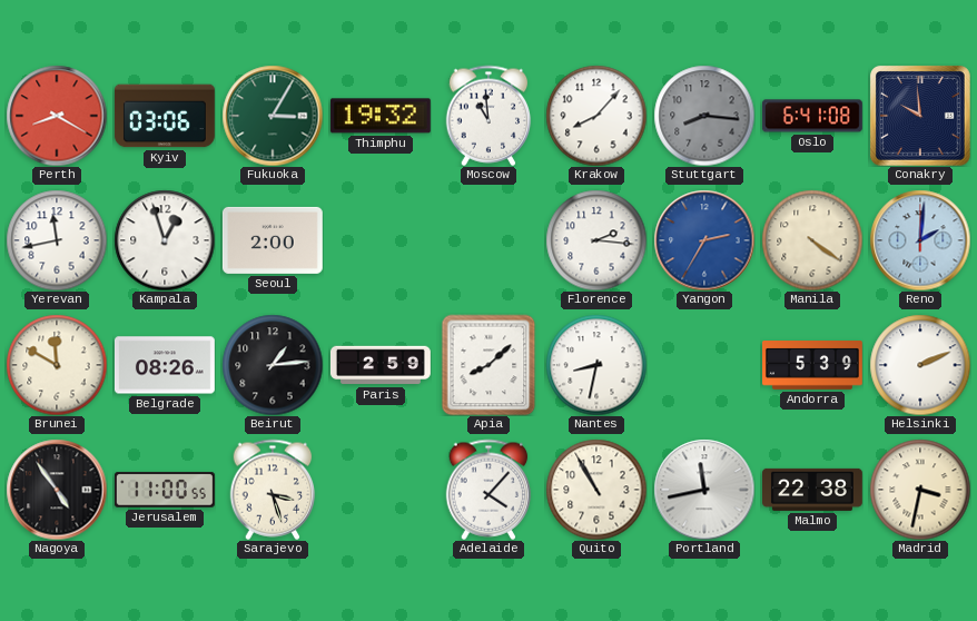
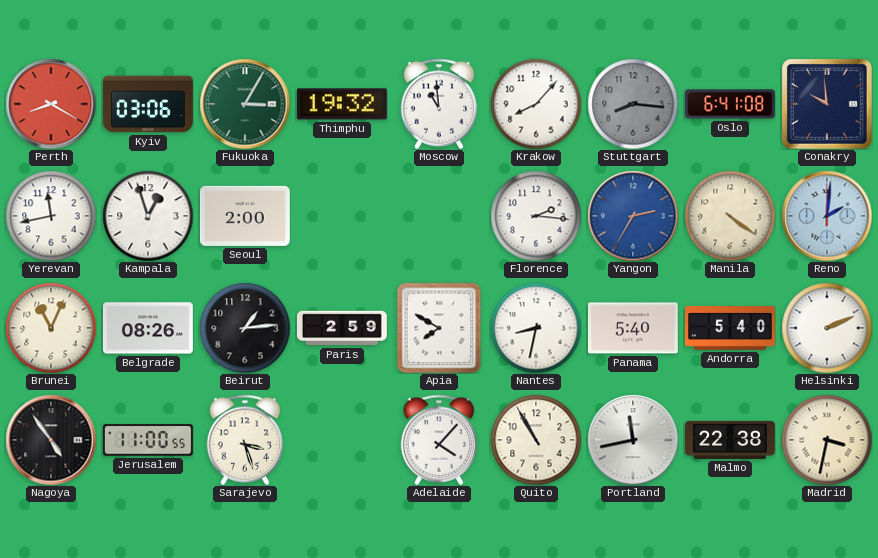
Brunei: 11:50 -> 11:04
Apia: 8:08 -> 7:50
Panama: none -> 5:40
Andorra: 5:39 -> 5:40
